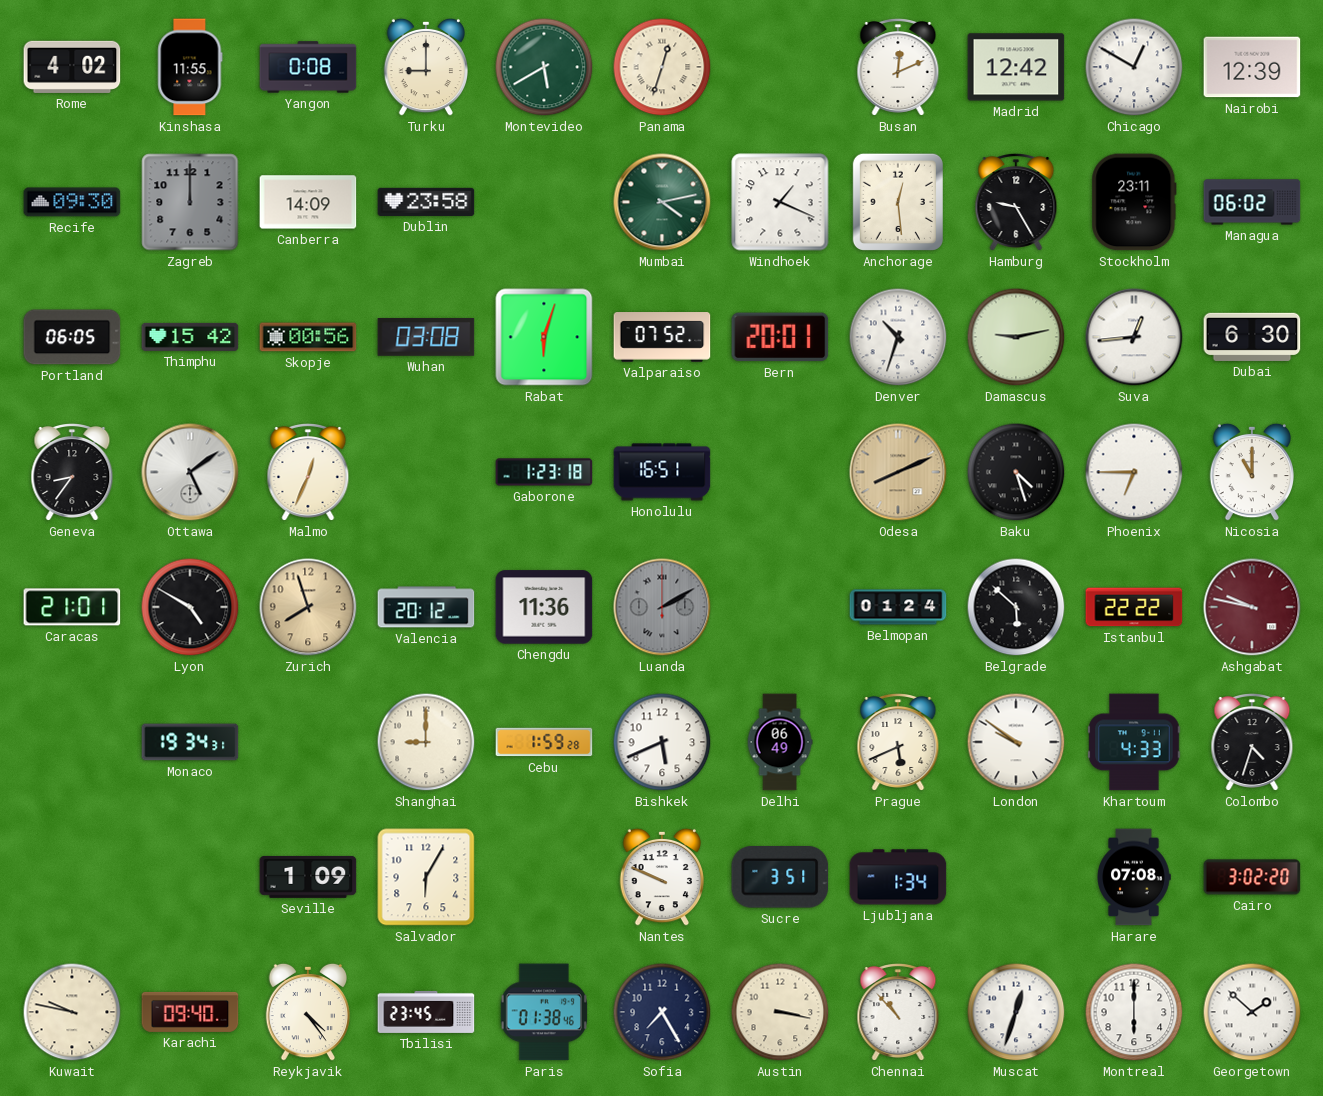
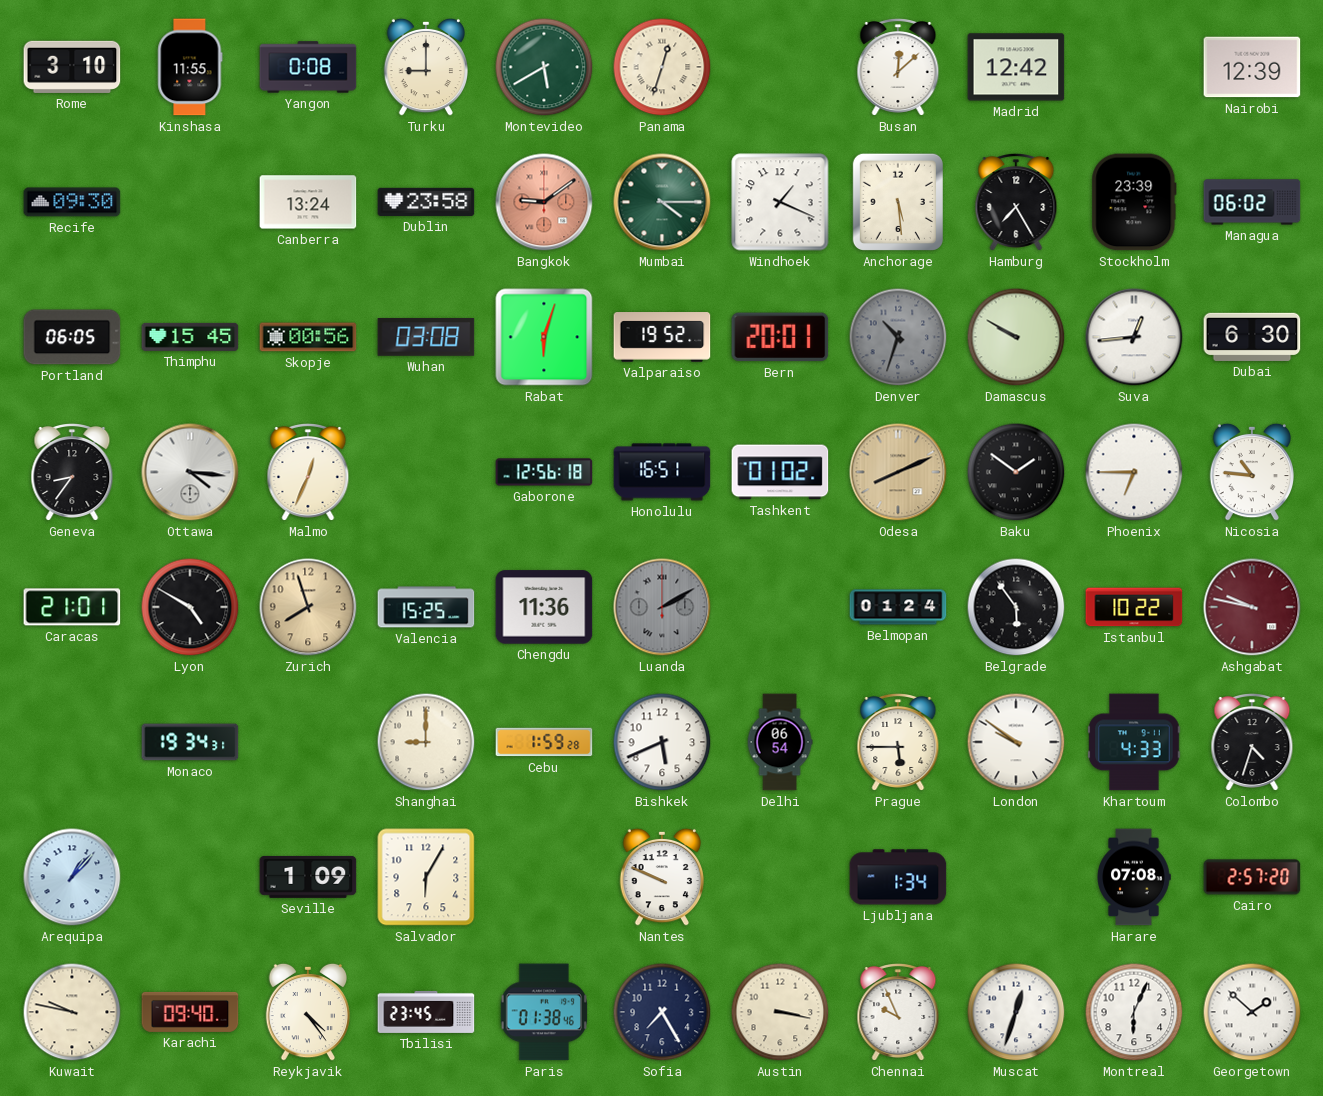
Rome: 4:02 -> 3:10
Busan: 12:11 -> 12:08
Chicago: 12:50 -> none
Zagreb: 12:00 -> none
Canberra: 14:09 -> 13:24
Bangkok: none -> 9:09
Mumbai: 4:13 -> 4:15
Anchorage: 12:29 -> 5:29
Hamburg: 9:25 -> 7:25
Stockholm: 23:11 -> 23:39
Thimphu: 15:42 -> 15:45
Valparaiso: 07:52 -> 19:52
Denver dial: white -> grey
Damascus: 9:13 -> 9:50
Ottawa: 5:09 -> 4:16
Gaborone: 1:23 -> 12:56
Tashkent: none -> 01:02
Baku: 4:27 -> 1:51
Nicosia: 11:00 -> 10:46
Valencia: 20:12 -> 15:25
Belgrade: 5:52 -> 5:54
Istanbul: 22:22 -> 10:22
Delhi: 06:49 -> 06:54
Prague: 5:41 -> 5:45
Arequipa: none -> 1:07
Sucre: 3:51 -> none
Cairo: 3:02 -> 2:57
Chennai: 10:53 -> 9:56
Montreal: 6:00 -> 6:04
